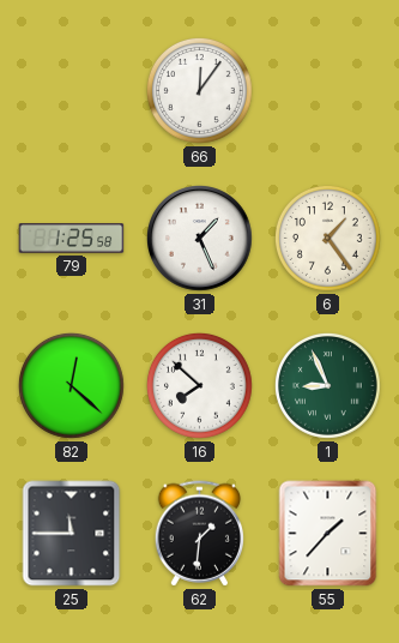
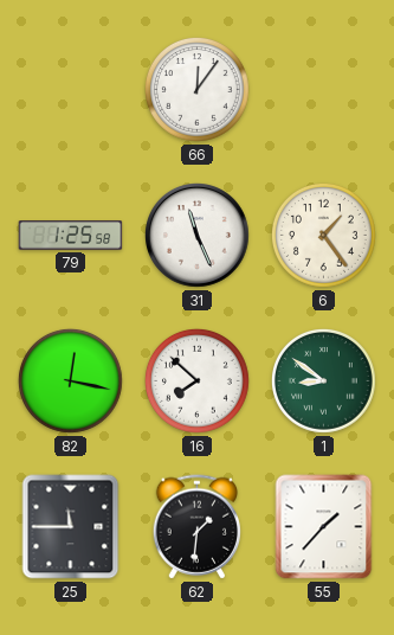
31: 1:26 -> 11:26
82: 12:22 -> 12:17
1: 8:56 -> 8:51
